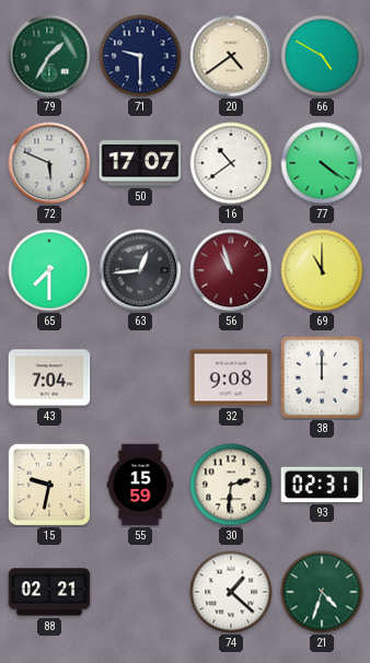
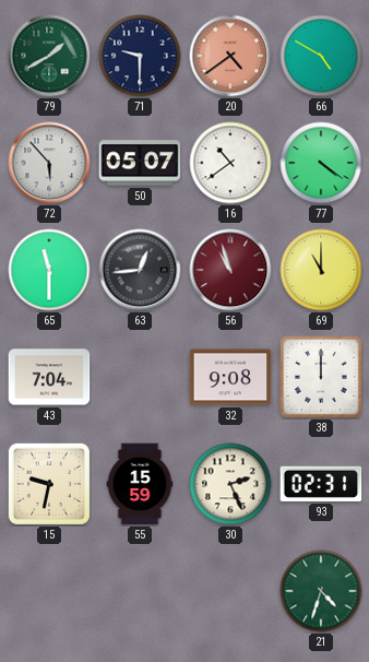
79: 1:35 -> 1:40
20 dial: cream -> salmon
72: 5:49 -> 5:53
50: 17:07 -> 05:07
65: 7:30 -> 11:30
30: 2:31 -> 2:26
88: 02:21 -> none
74: 1:22 -> none
